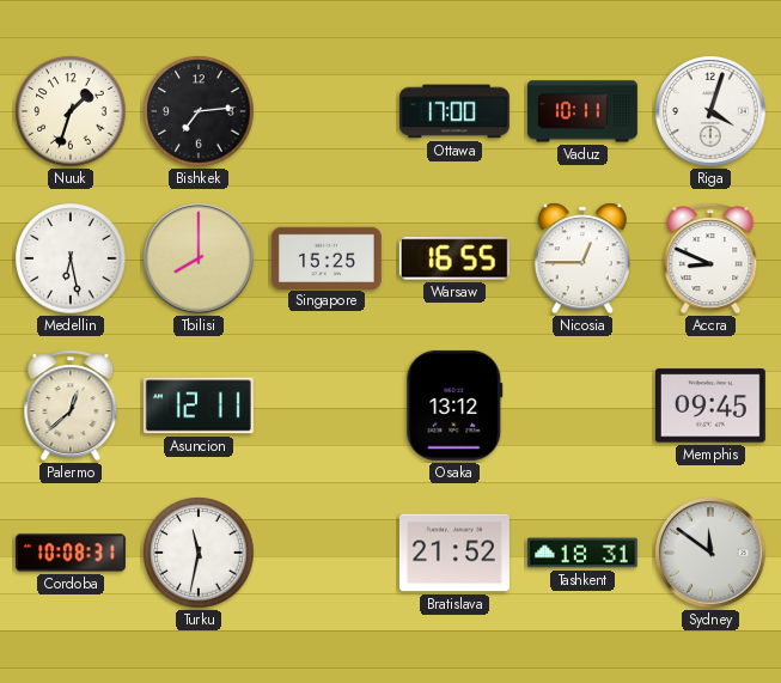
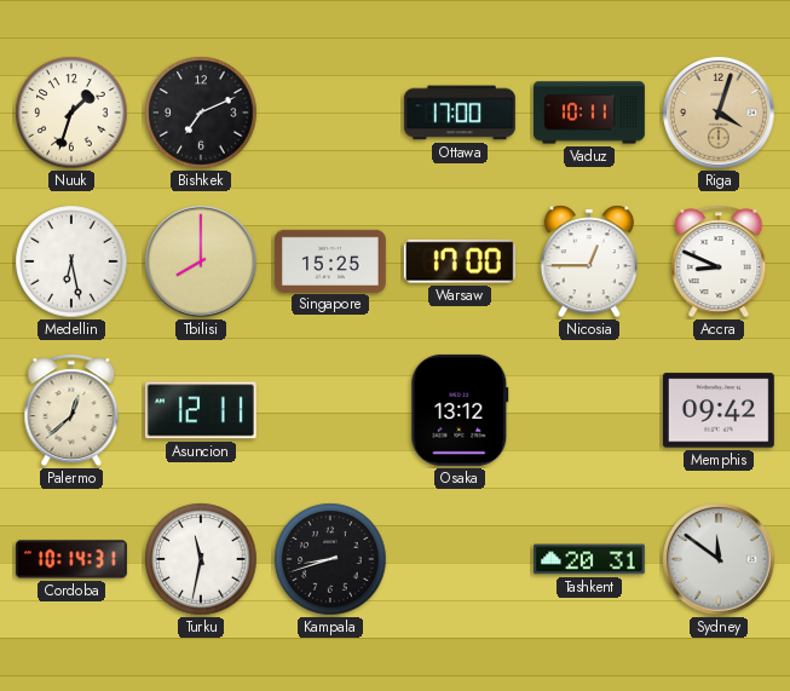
Bishkek: 7:14 -> 7:11
Riga dial: white -> champagne
Warsaw: 16:55 -> 17:00
Memphis: 09:45 -> 09:42
Cordoba: 10:08 -> 10:14
Kampala: none -> 8:42
Bratislava: 21:52 -> none
Tashkent: 18:31 -> 20:31
